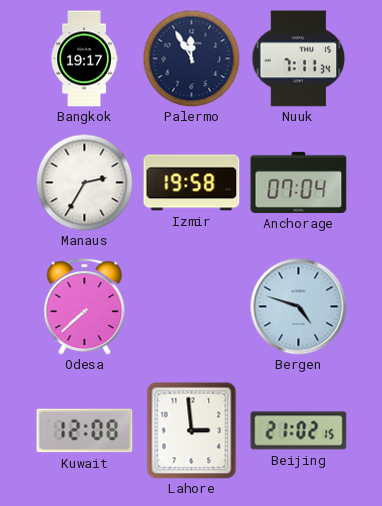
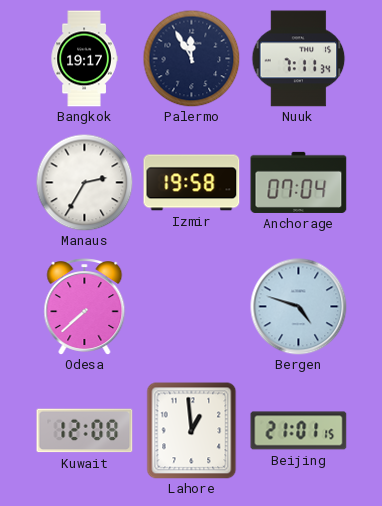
Lahore: 2:59 -> 12:59
Beijing: 21:02 -> 21:01
